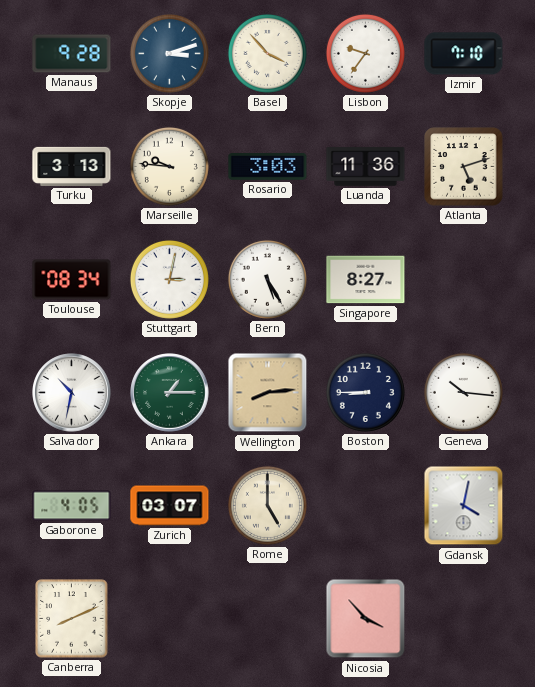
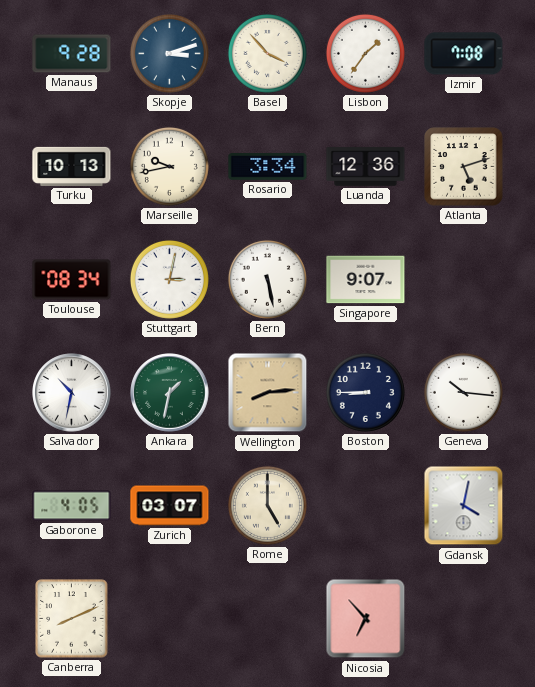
Lisbon: 9:36 -> 1:36
Izmir: 7:10 -> 7:08
Turku: 3:13 -> 10:13
Marseille: 9:46 -> 9:43
Rosario: 3:03 -> 3:34
Luanda: 11:36 -> 12:36
Bern: 5:25 -> 5:28
Singapore: 8:27 -> 9:07
Ankara: 1:15 -> 1:32
Nicosia: 3:53 -> 6:53
